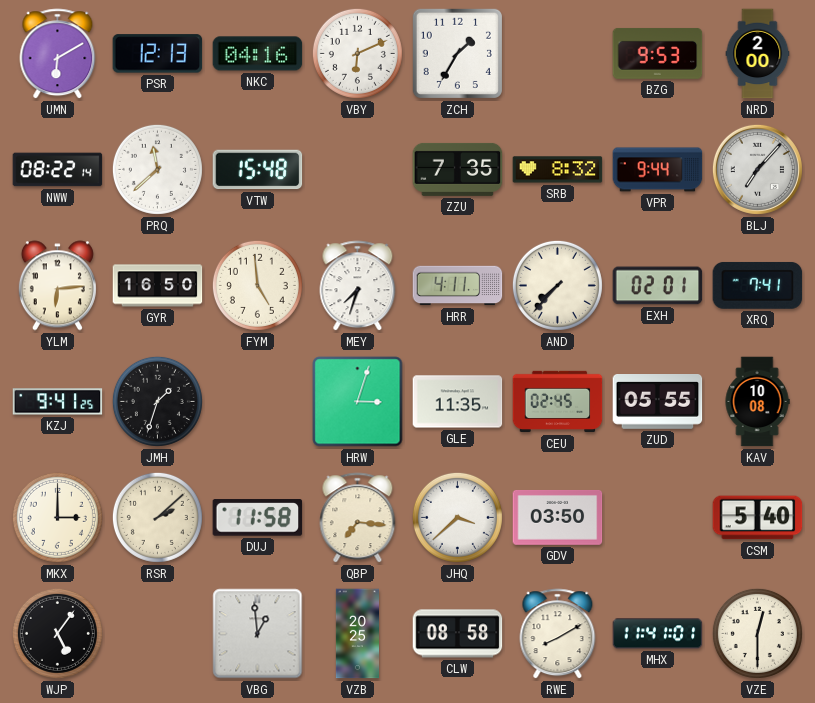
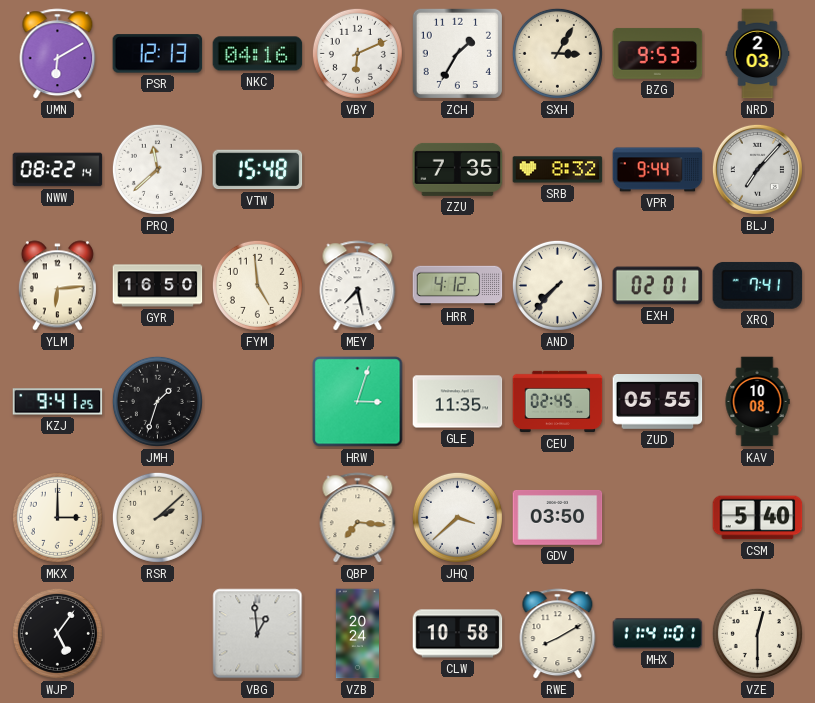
SXH: none -> 3:05
NRD: 2:00 -> 2:03
MEY: 7:33 -> 7:28
HRR: 4:11 -> 4:12
DUJ: 11:58 -> none
VZB: 20:25 -> 20:24
CLW: 08:58 -> 10:58
